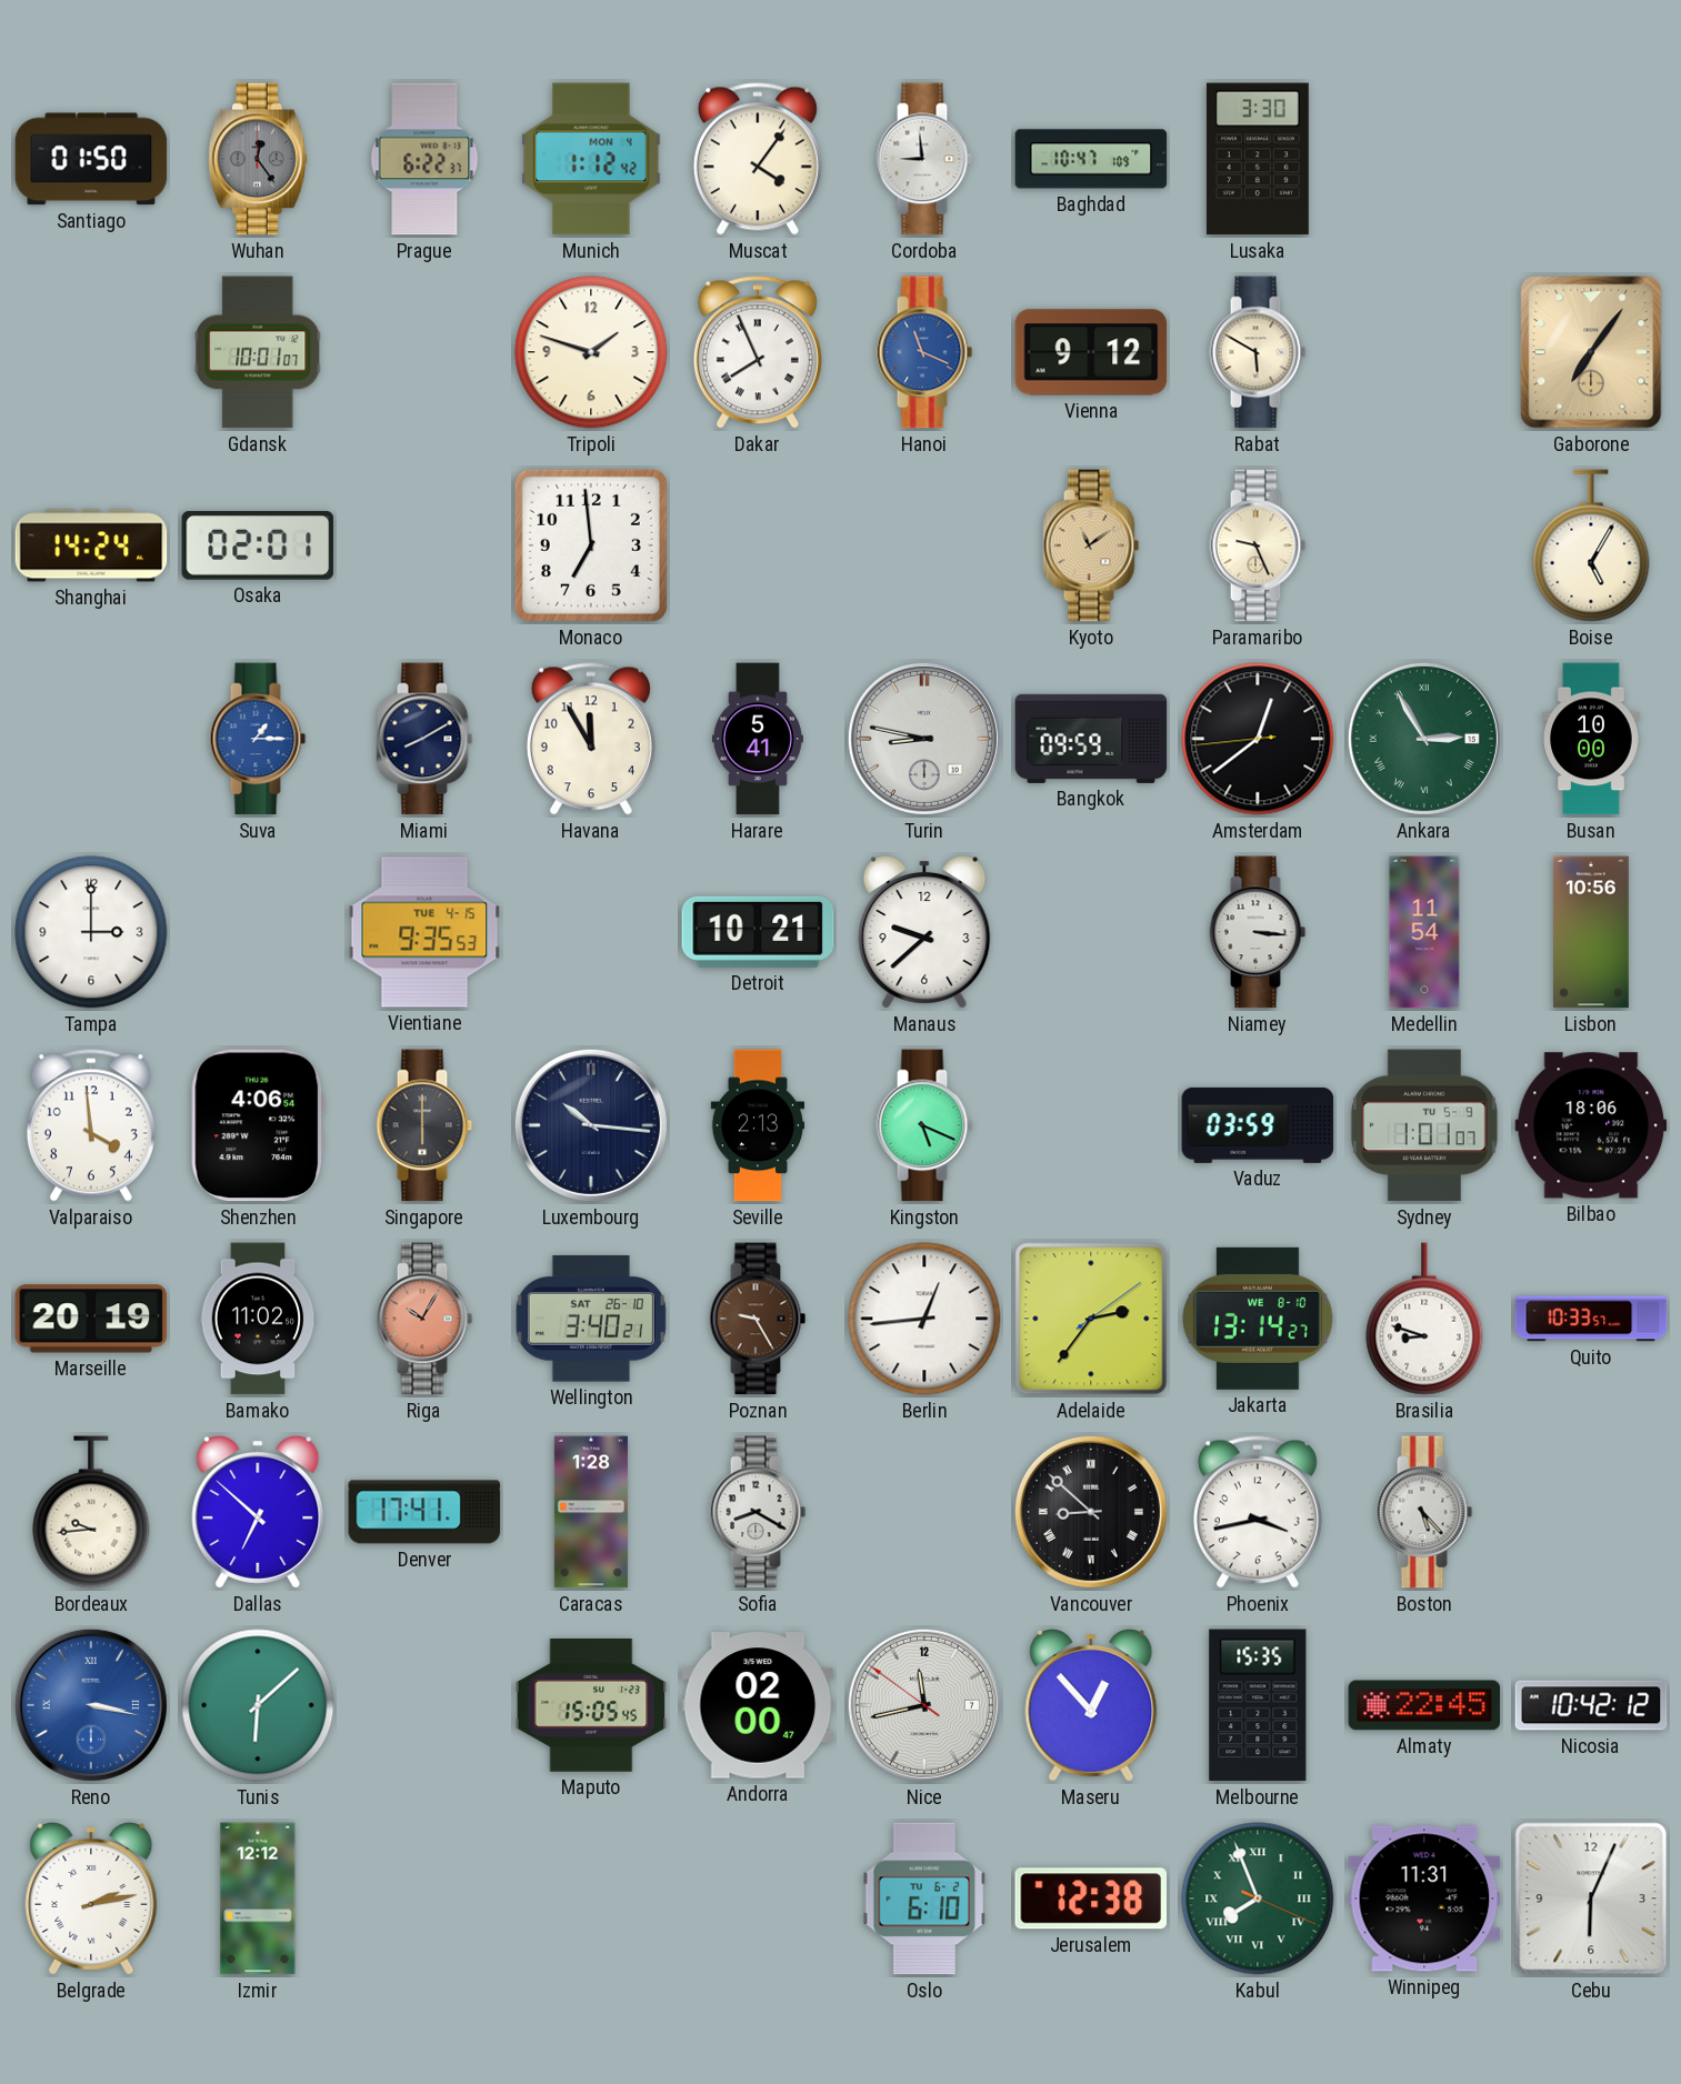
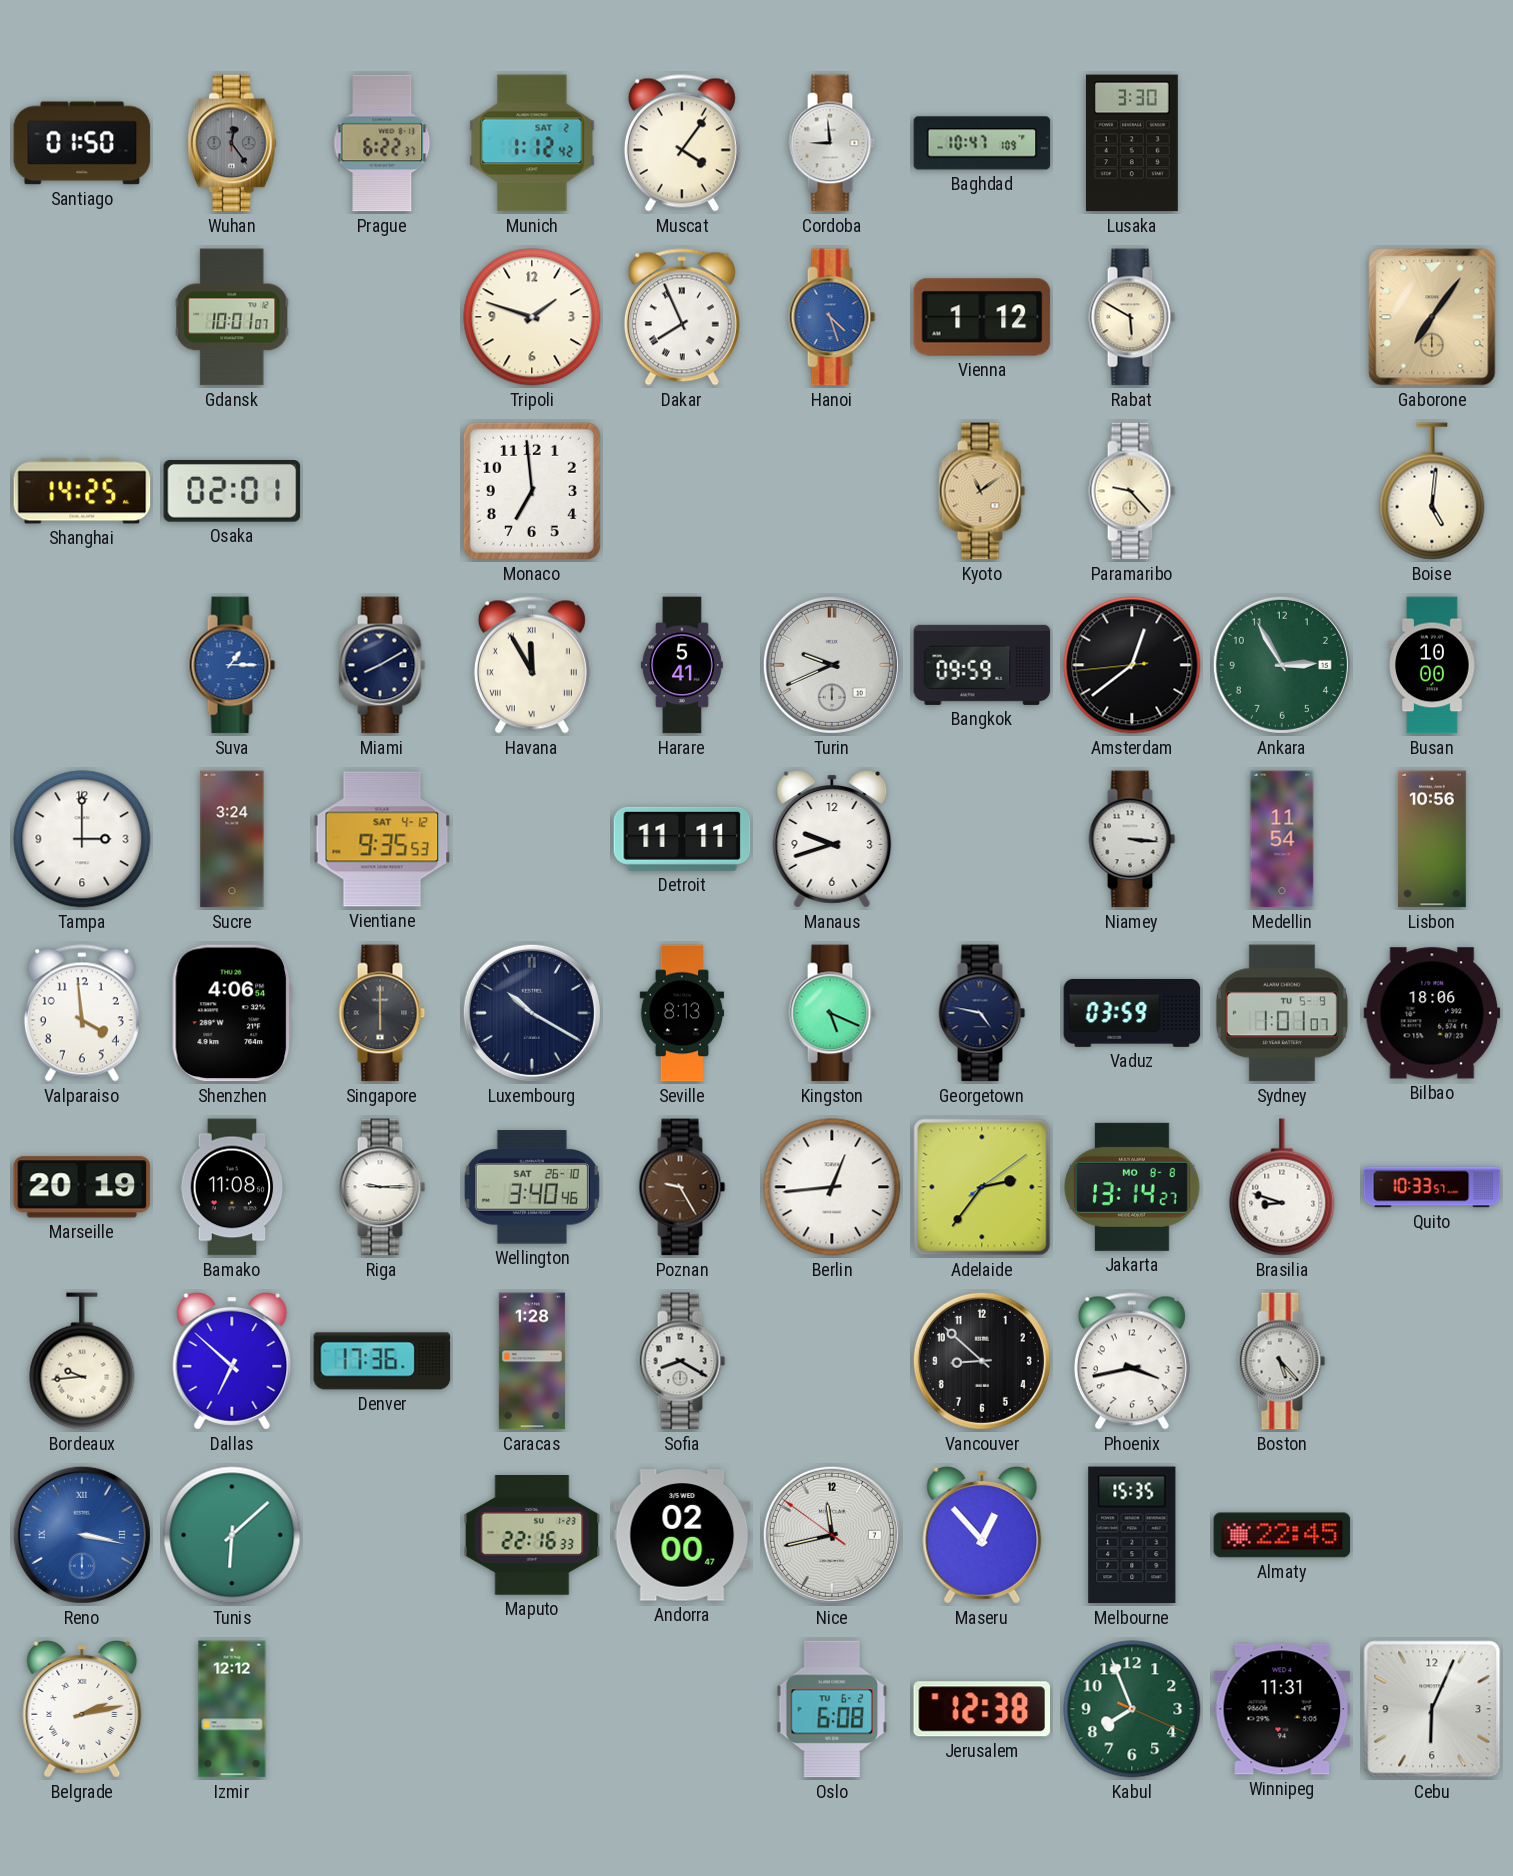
Munich date: MON 4 -> SAT 2
Hanoi: 11:19 -> 4:27
Vienna: 9:12 -> 1:12
Shanghai: 14:24 -> 14:25
Paramaribo: 9:26 -> 9:23
Boise: 5:05 -> 5:01
Havana numerals: Arabic -> Roman
Turin: 8:47 -> 9:41
Ankara numerals: Roman -> Arabic
Sucre: none -> 3:24
Vientiane date: TUE 4-15 -> SAT 4-12
Detroit: 10:21 -> 11:11
Manaus: 9:38 -> 9:42
Luxembourg: 10:16 -> 10:20
Seville: 2:13 -> 8:13
Georgetown: none -> 4:47
Bamako: 11:02 -> 11:08
Riga: 10:05 -> 9:15
Riga dial: salmon -> white
Wellington: 3:40:21 -> 3:40:46
Jakarta date: WE 8-10 -> MO 8-8
Denver: 17:41 -> 17:36
Vancouver numerals: Roman -> Arabic
Maputo: 15:05 -> 22:16
Nicosia: 10:42 -> none
Oslo: 6:10 -> 6:08
Kabul numerals: Roman -> Arabic
